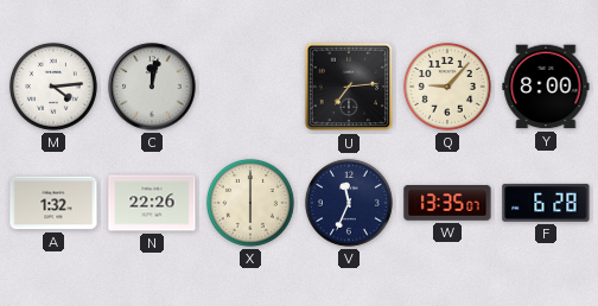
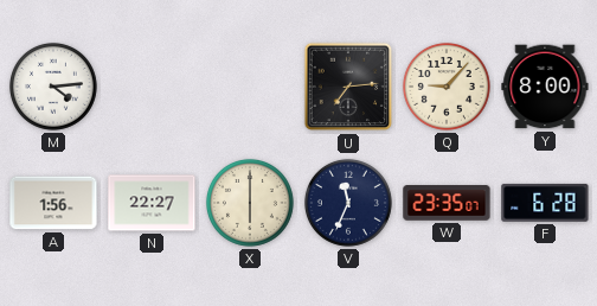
C: 12:02 -> none
A: 1:32 -> 1:56
N: 22:26 -> 22:27
W: 13:35 -> 23:35
